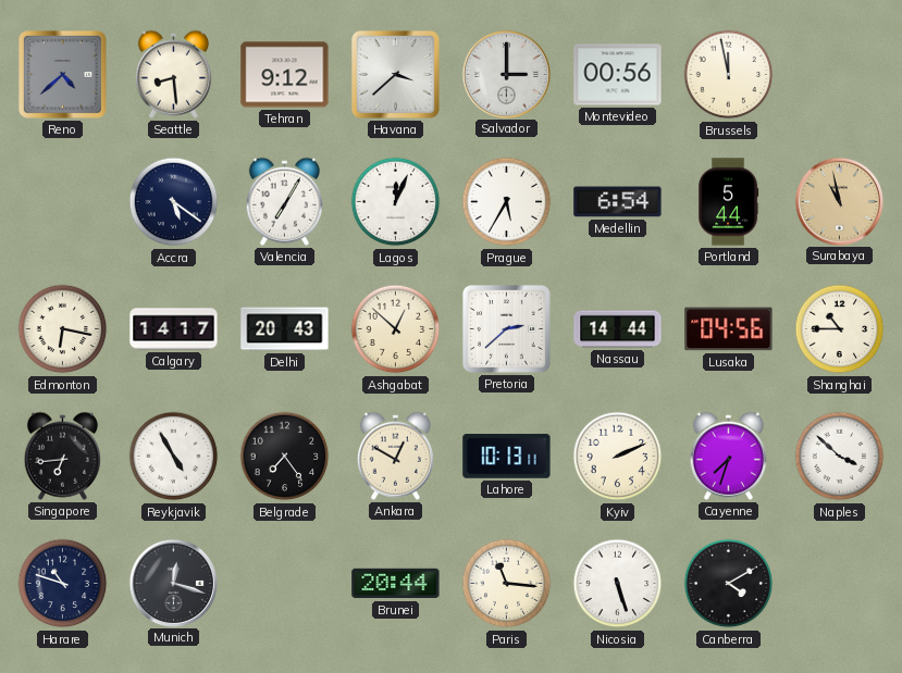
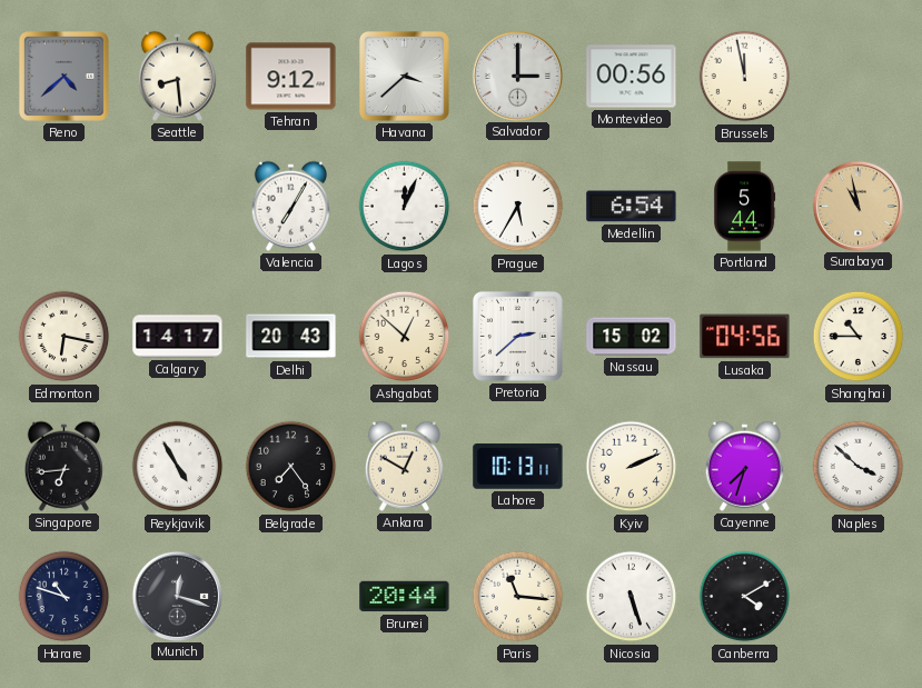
Accra: 5:21 -> none
Nassau: 14:44 -> 15:02
